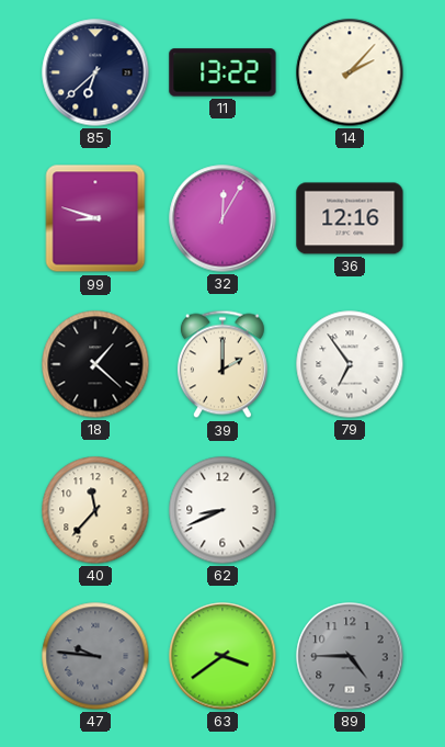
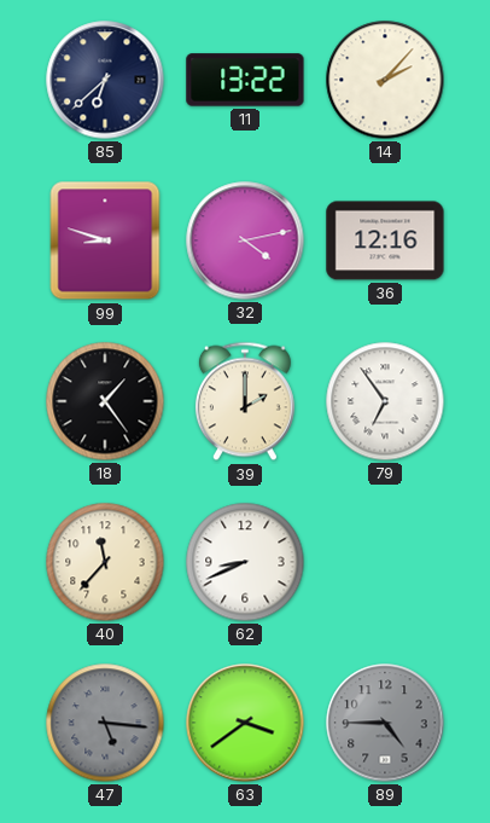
32: 12:05 -> 4:13
18: 1:22 -> 1:24
47: 9:46 -> 5:16
